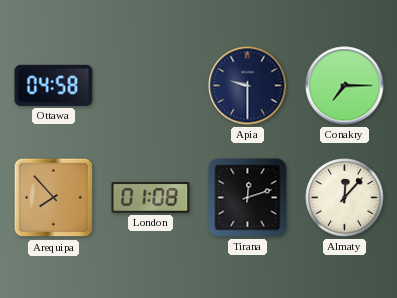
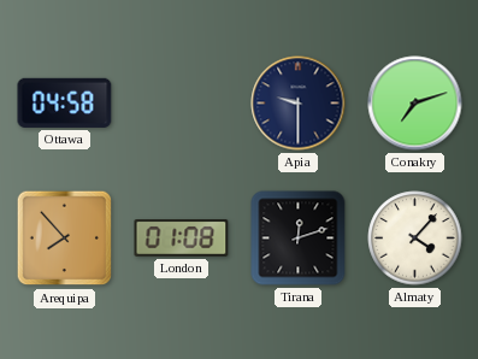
Conakry: 7:15 -> 7:12
Almaty: 12:07 -> 4:07
